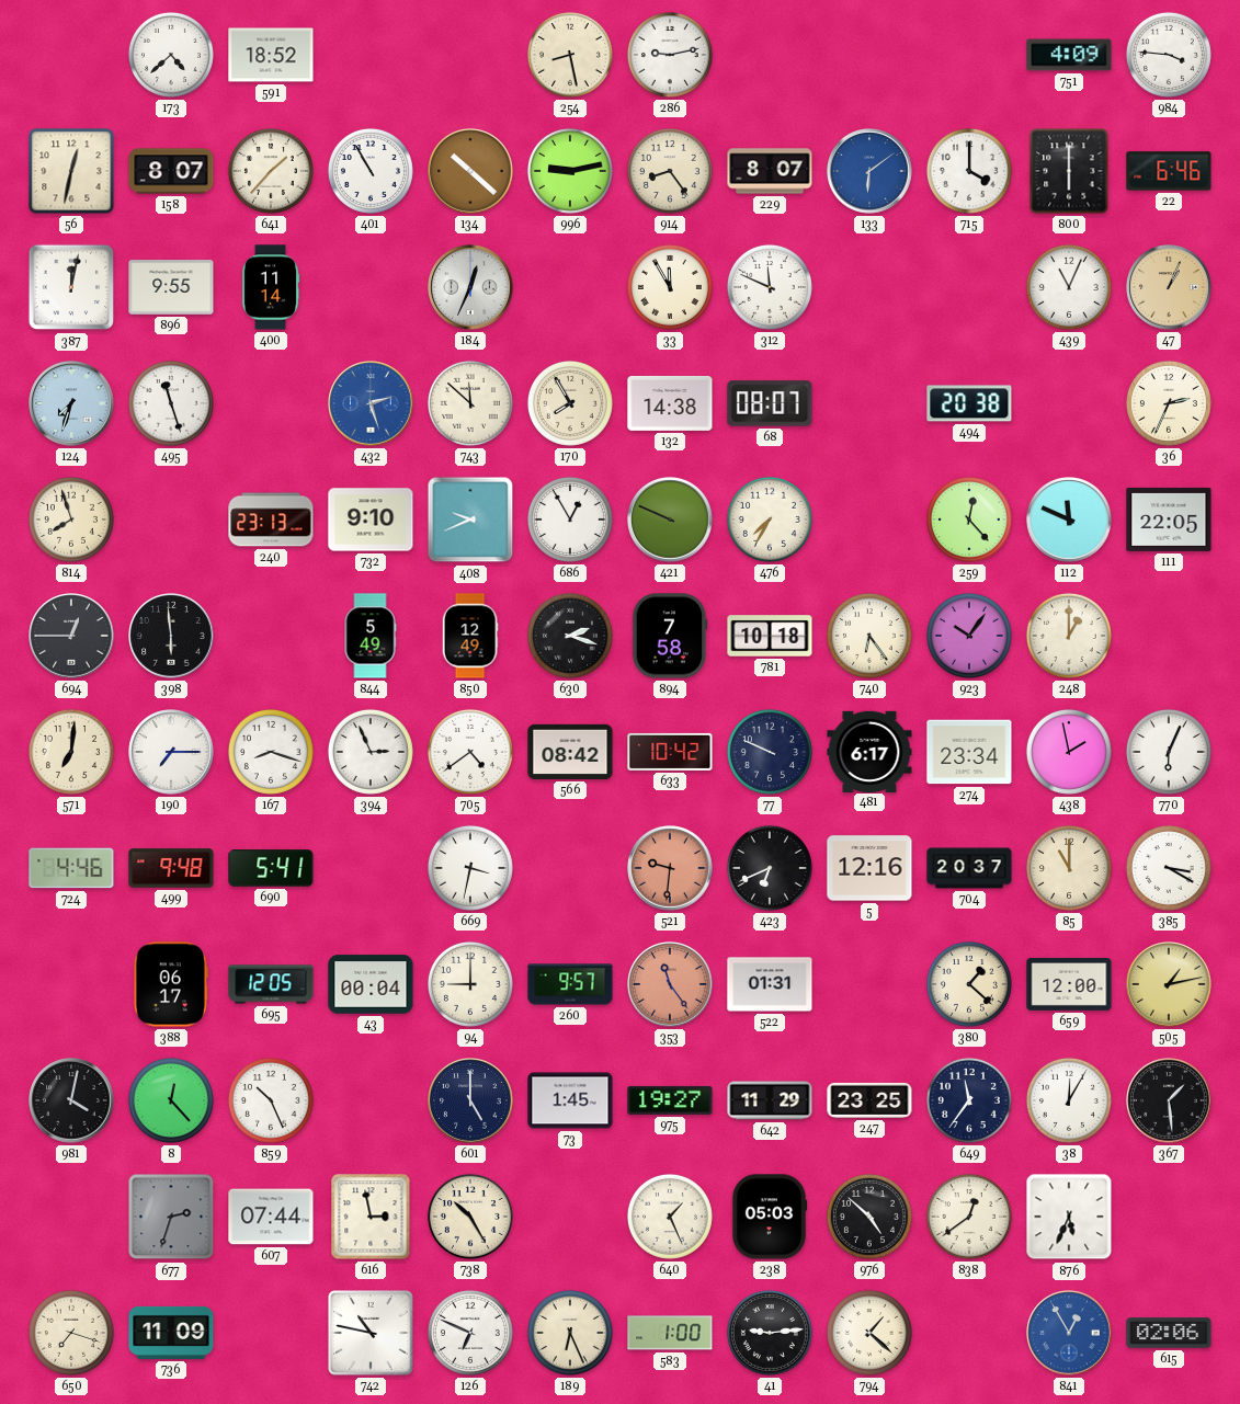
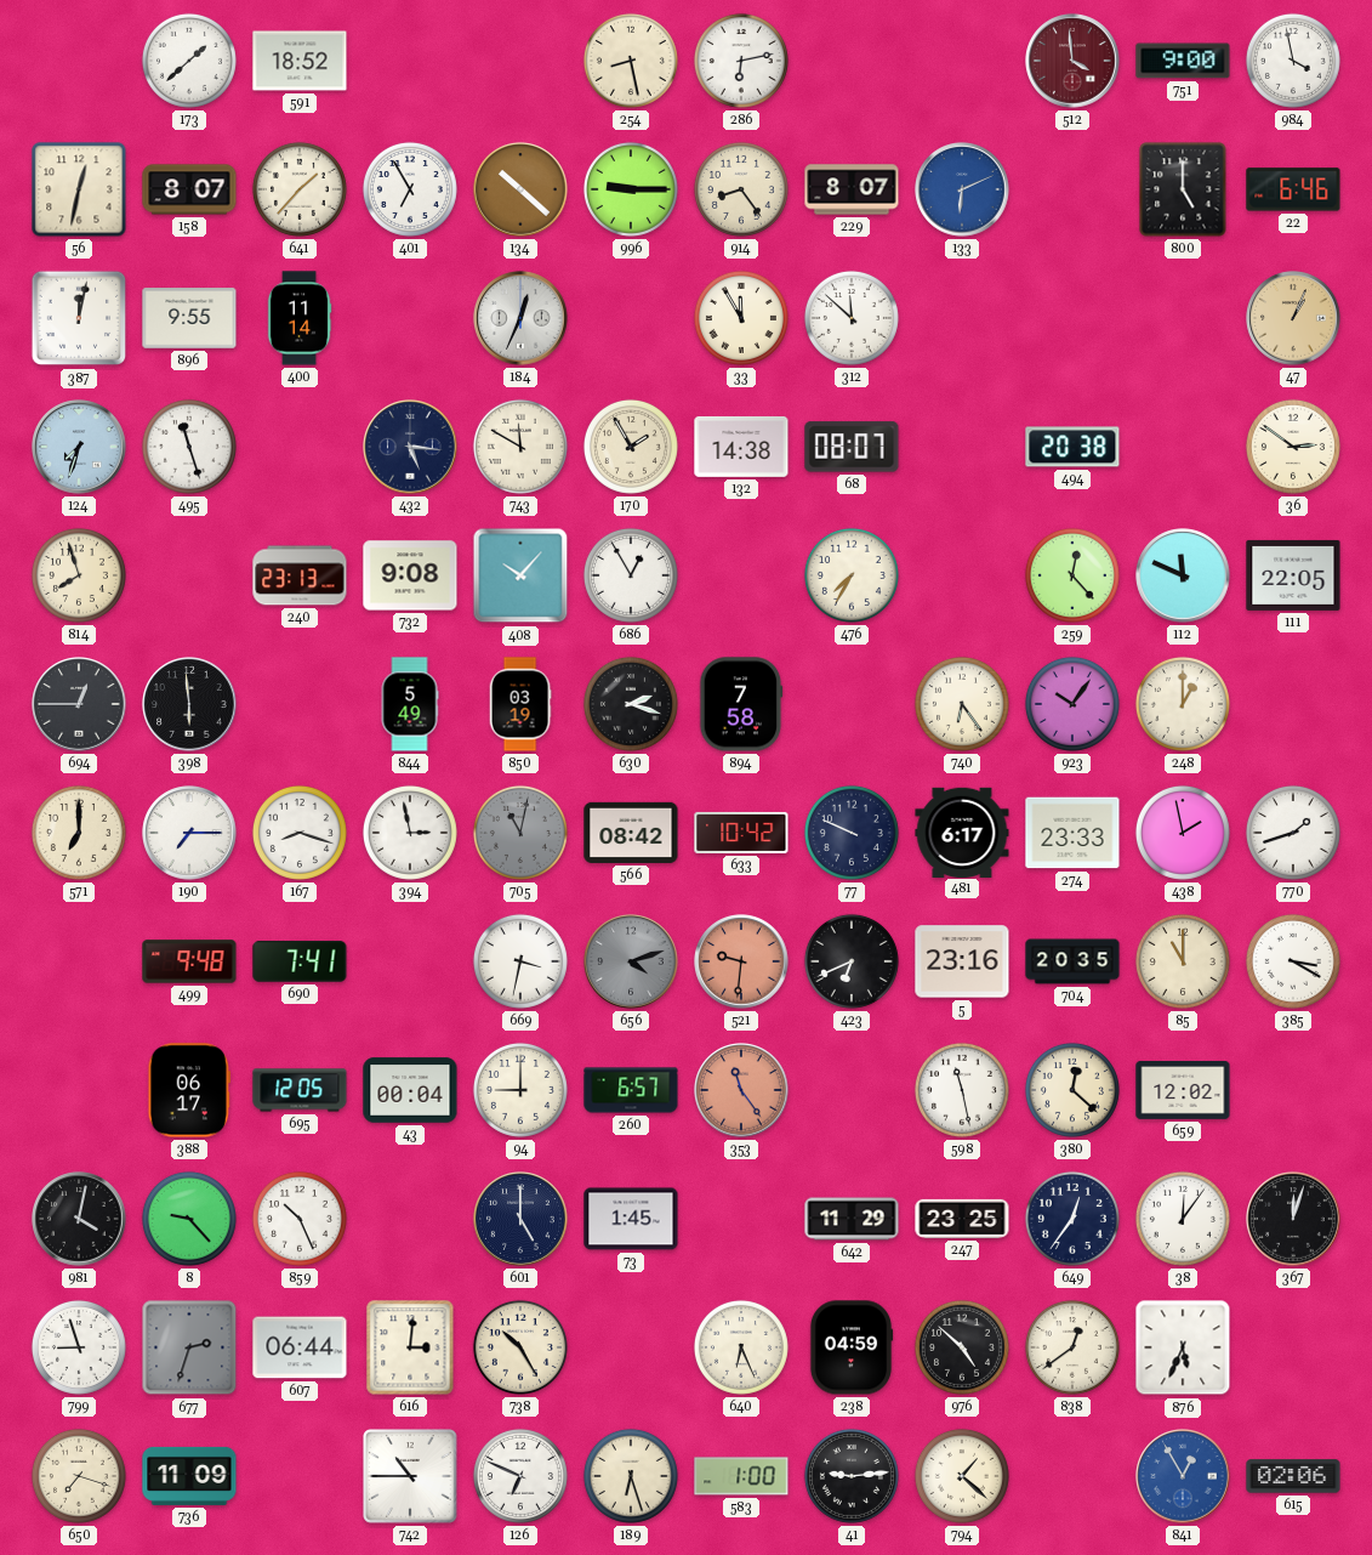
173: 4:38 -> 1:38
286: 9:13 -> 6:13
512: none -> 3:59
751: 4:09 -> 9:00
984: 3:46 -> 3:58
401: 10:55 -> 6:55
996: 9:13 -> 9:15
133: 6:09 -> 6:11
715: 4:00 -> none
800: 6:00 -> 5:00
312: 11:49 -> 11:52
439: 11:04 -> none
432: 2:27 -> 5:16
432 dial: blue -> navy
743: 11:52 -> 11:50
170: 7:55 -> 1:55
36: 2:34 -> 2:51
732: 9:10 -> 9:08
408: 9:41 -> 10:07
421: 9:49 -> none
850: 12:49 -> 03:19
781: 10:18 -> none
571: 7:01 -> 7:00
394: 2:56 -> 2:58
705: 4:39 -> 11:02
705 dial: white -> grey
274: 23:34 -> 23:33
770: 6:04 -> 1:42
724: 4:46 -> none
690: 5:41 -> 7:41
656: none -> 4:12
5: 12:16 -> 23:16
704: 20:37 -> 20:35
260: 9:57 -> 6:57
522: 01:31 -> none
598: none -> 11:28
380: 1:22 -> 12:22
659: 12:00 -> 12:02
505: 1:13 -> none
8: 12:23 -> 9:23
975: 19:27 -> none
649: 11:36 -> 12:36
38: 12:05 -> 12:06
367: 1:29 -> 12:03
799: none -> 8:57
607: 07:44 -> 06:44
616: 2:58 -> 3:01
640: 1:26 -> 6:26
238: 05:03 -> 04:59
742: 10:47 -> 10:45
189: 6:26 -> 6:27
